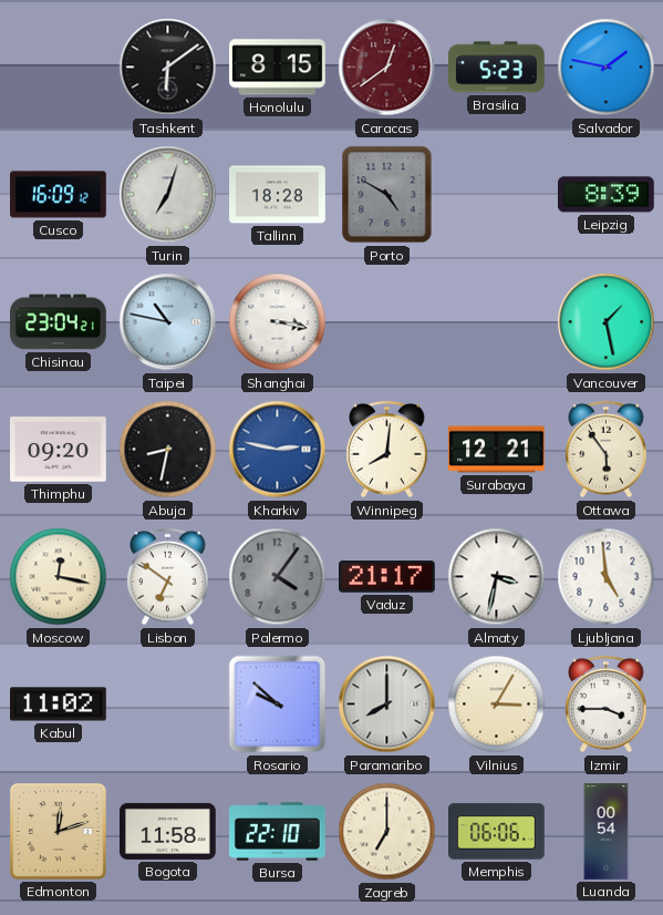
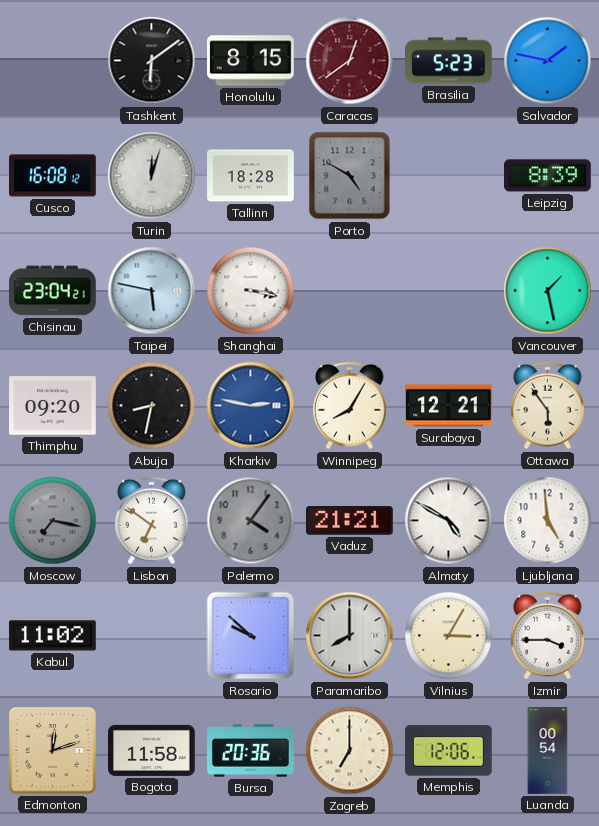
Cusco: 16:09 -> 16:08
Turin: 7:03 -> 12:03
Taipei: 10:47 -> 5:47
Winnipeg: 8:01 -> 8:05
Moscow: 12:17 -> 7:17
Moscow dial: cream -> grey
Vaduz: 21:17 -> 21:21
Almaty: 3:32 -> 4:50
Bursa: 22:10 -> 20:36
Memphis: 06:06 -> 12:06
